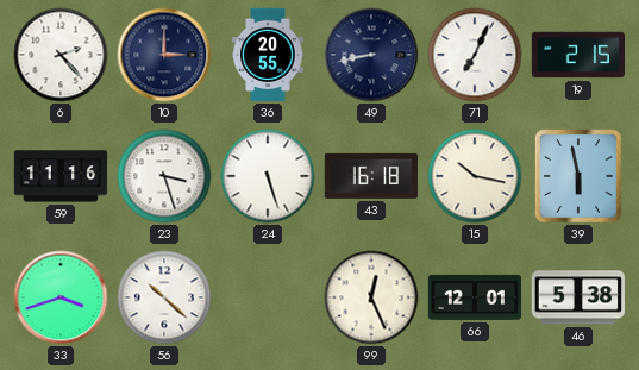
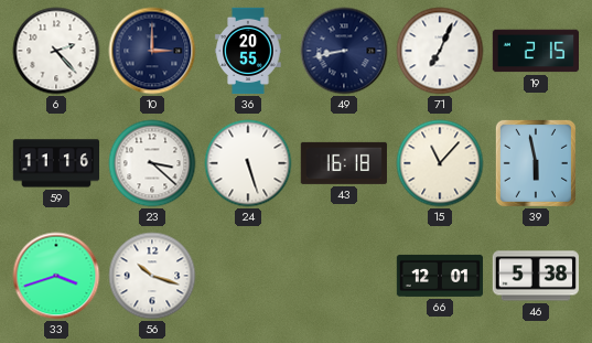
23: 3:27 -> 3:22
15: 10:17 -> 11:07
56: 10:22 -> 10:18
99: 12:26 -> none
